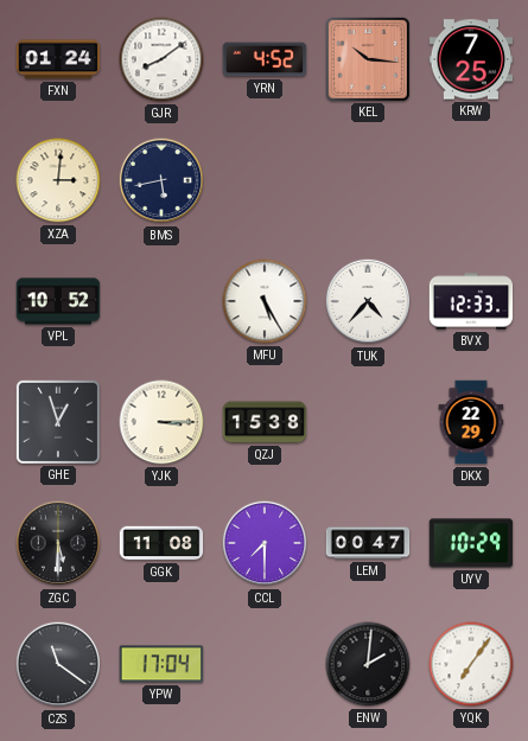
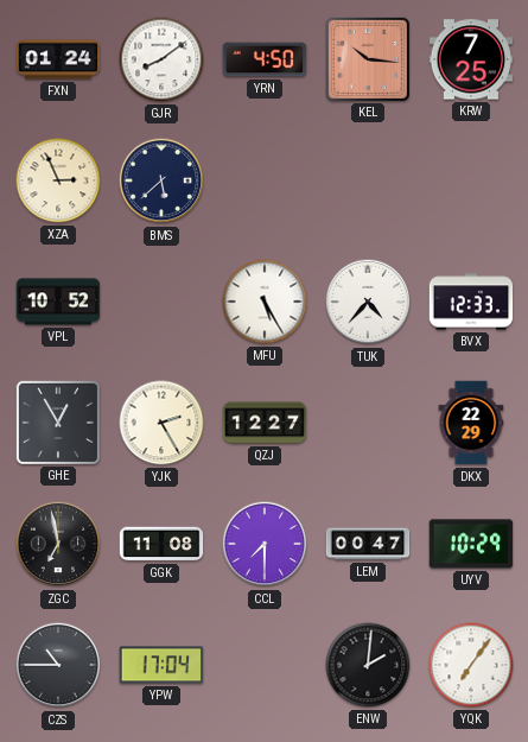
YRN: 4:52 -> 4:50
XZA: 3:01 -> 2:56
BMS: 5:43 -> 5:38
GHE: 12:57 -> 12:55
YJK: 3:15 -> 2:25
QZJ: 15:38 -> 12:27
ZGC: 5:30 -> 6:58
CZS: 11:21 -> 10:45
